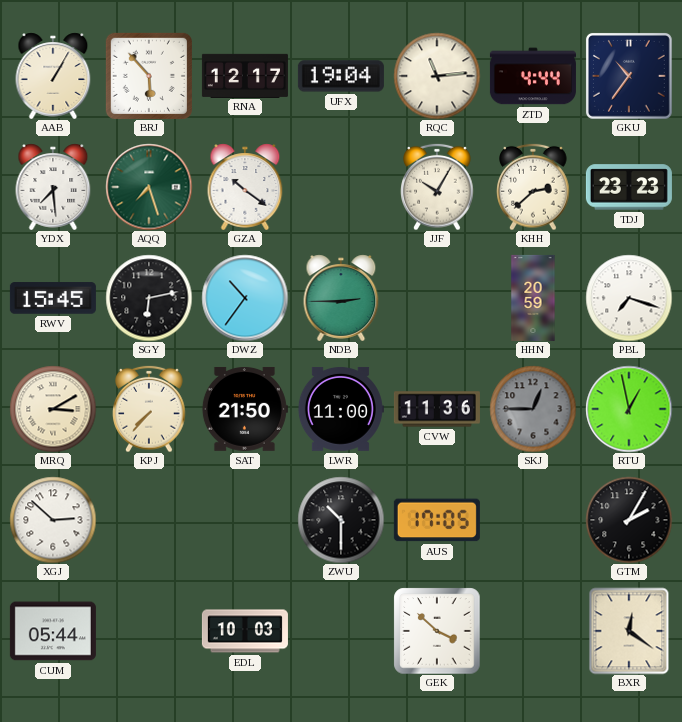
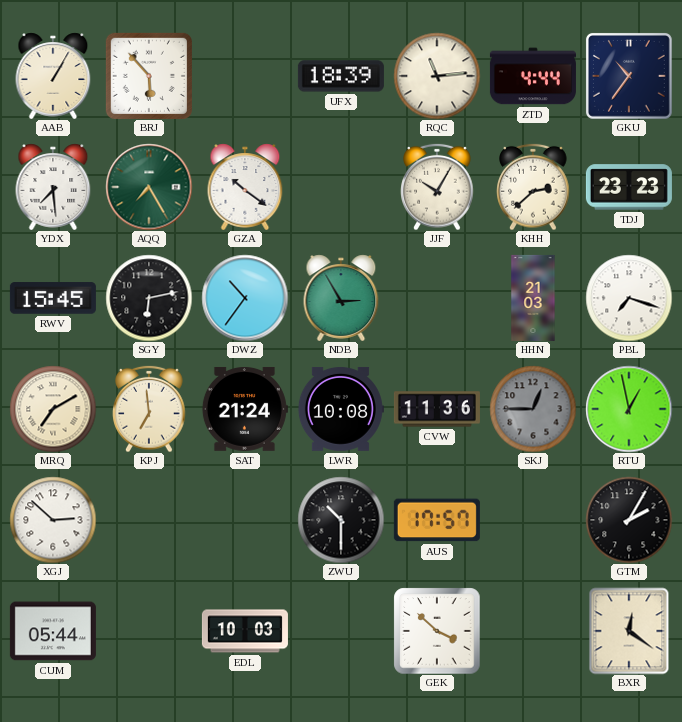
RNA: 12:17 -> none
UFX: 19:04 -> 18:39
AQQ: 7:27 -> 7:25
NDB: 2:45 -> 2:55
HHN: 20:59 -> 21:03
MRQ: 3:10 -> 7:10
KPJ: 7:37 -> 6:59
SAT: 21:50 -> 21:24
LWR: 11:00 -> 10:08
AUS: 17:05 -> 17:57
